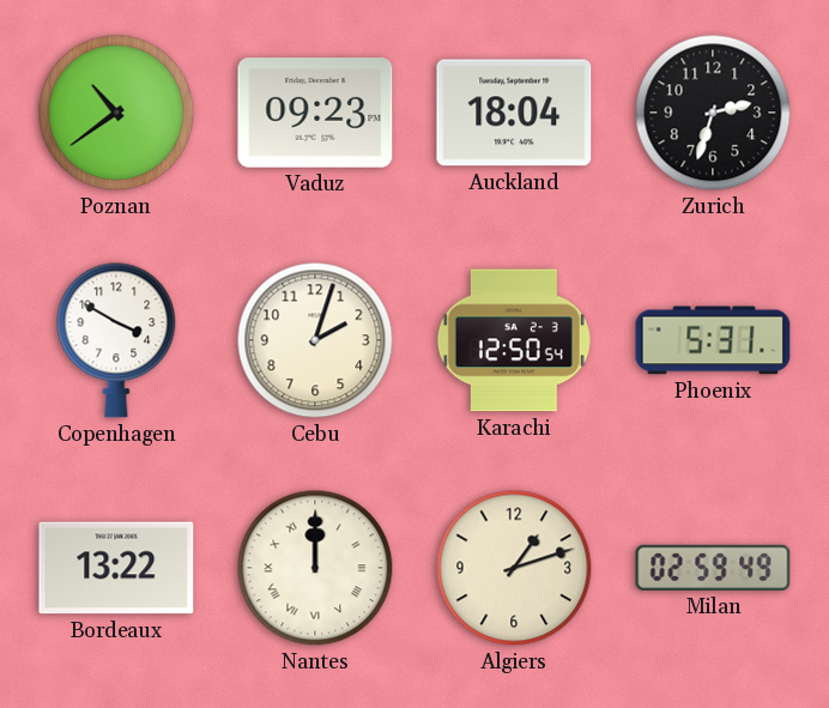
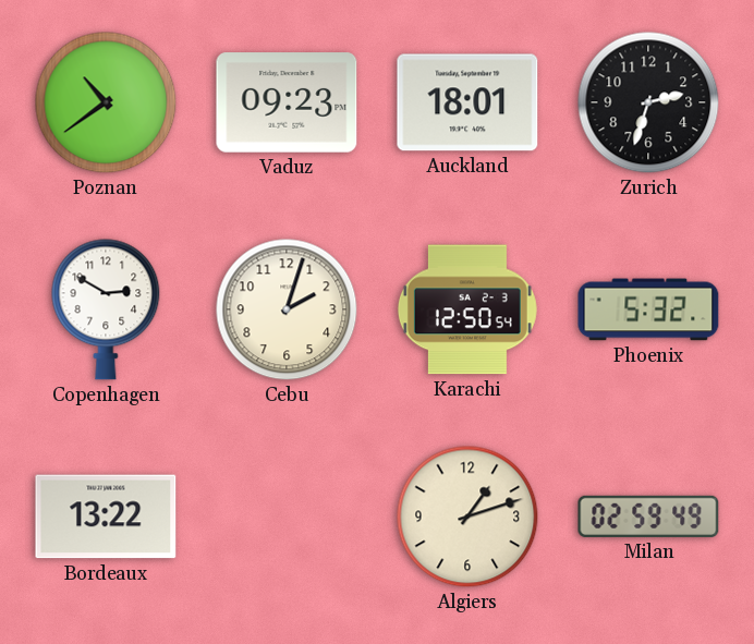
Auckland: 18:04 -> 18:01
Copenhagen: 3:50 -> 2:50
Phoenix: 5:31 -> 5:32
Nantes: 12:00 -> none
